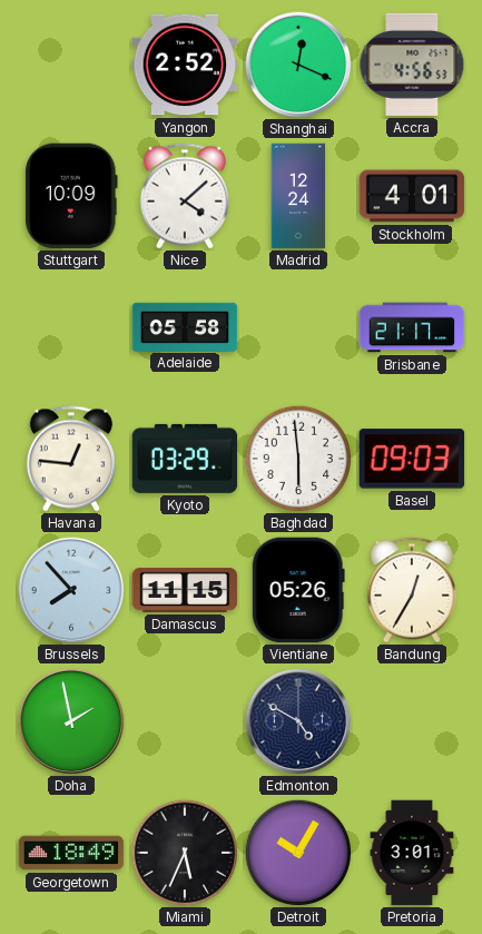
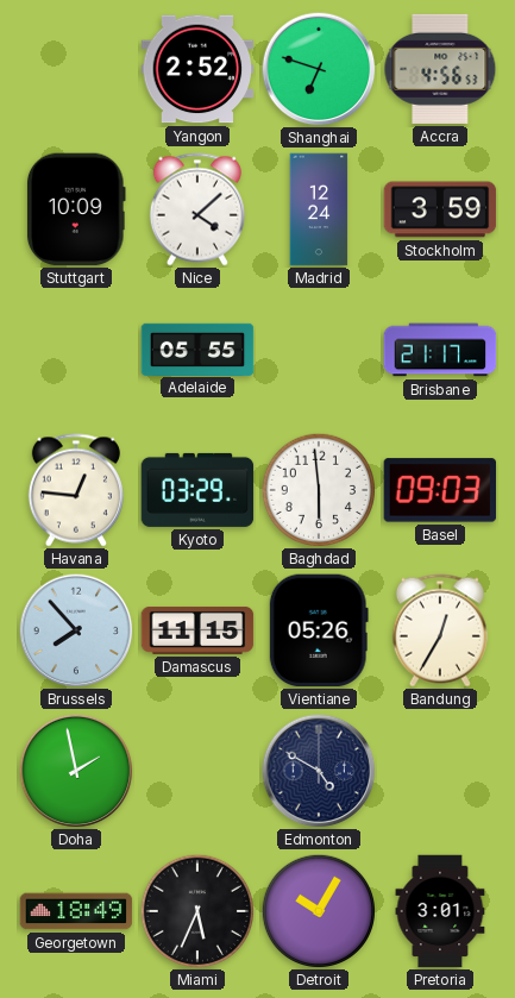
Shanghai: 12:19 -> 6:48
Stockholm: 4:01 -> 3:59
Adelaide: 05:58 -> 05:55
